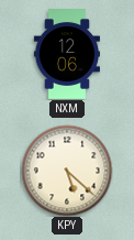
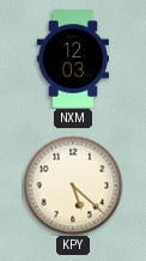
NXM: 12:06 -> 12:03
